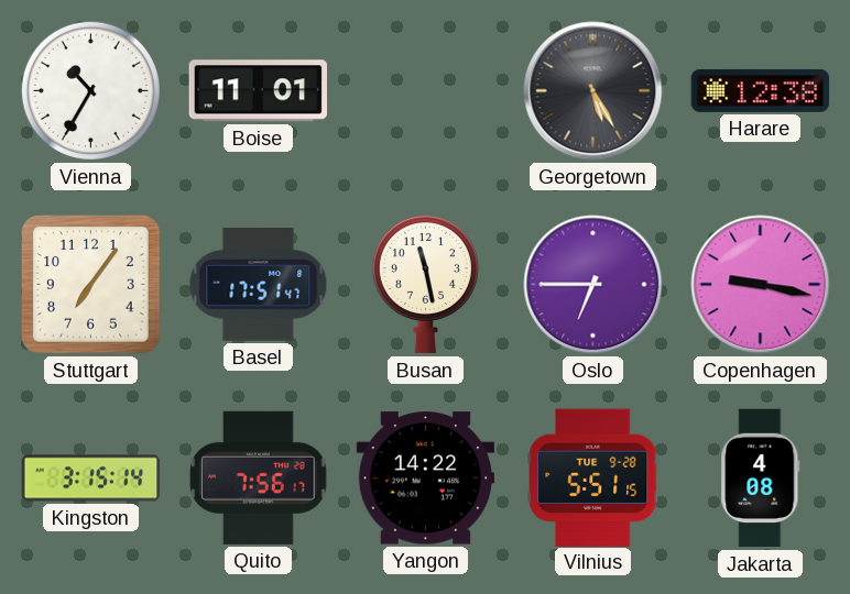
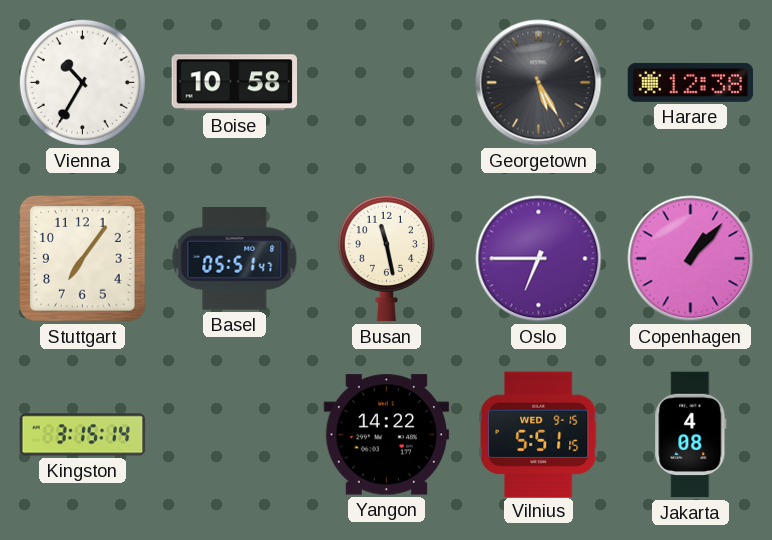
Boise: 11:01 -> 10:58
Basel: 17:51 -> 05:51
Copenhagen: 9:17 -> 1:07
Quito: 7:56 -> none
Vilnius date: TUE 9-28 -> WED 9-15
